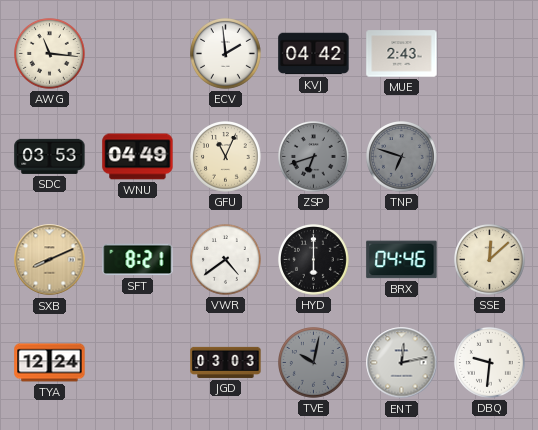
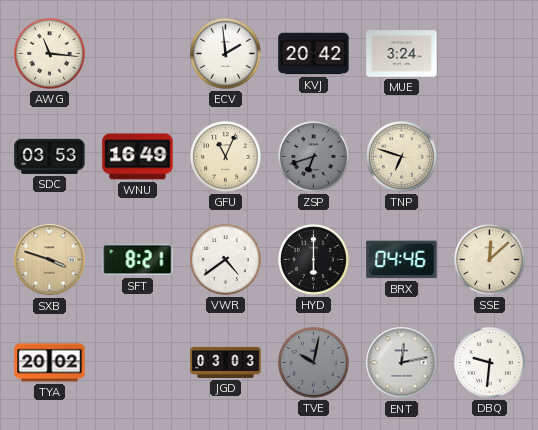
KVJ: 04:42 -> 20:42
MUE: 2:43 -> 3:24
WNU: 04:49 -> 16:49
TNP dial: grey -> cream
SXB: 8:11 -> 3:48
TYA: 12:24 -> 20:02
